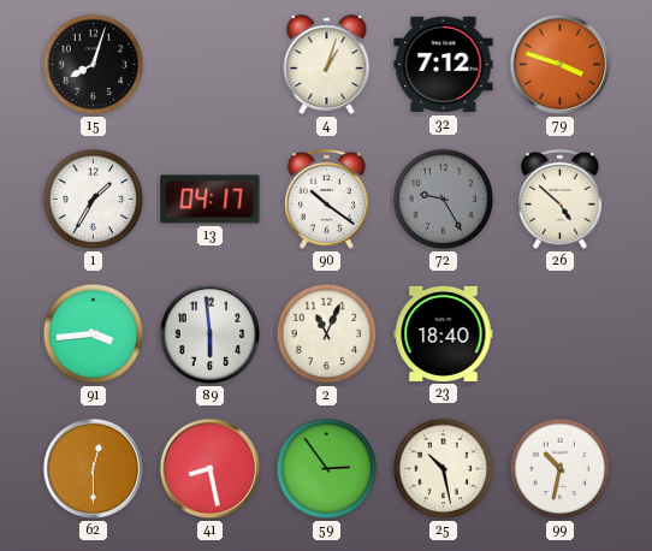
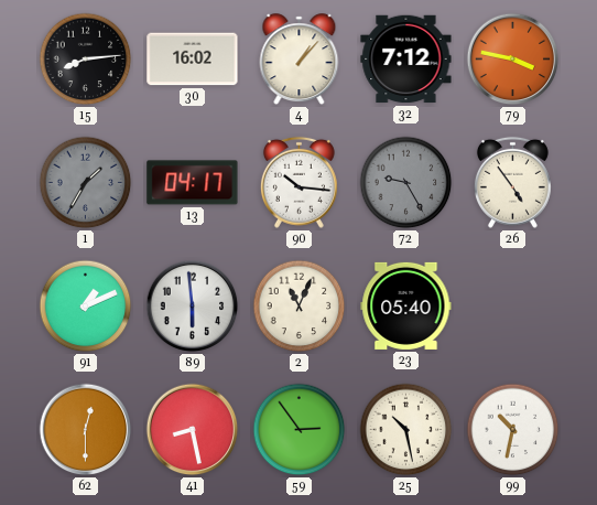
15: 8:03 -> 8:14
30: none -> 16:02
4: 1:03 -> 1:07
79: 3:48 -> 3:47
1 dial: white -> grey
90: 10:21 -> 10:16
26: 4:52 -> 4:54
91: 3:44 -> 1:11
23: 18:40 -> 05:40
